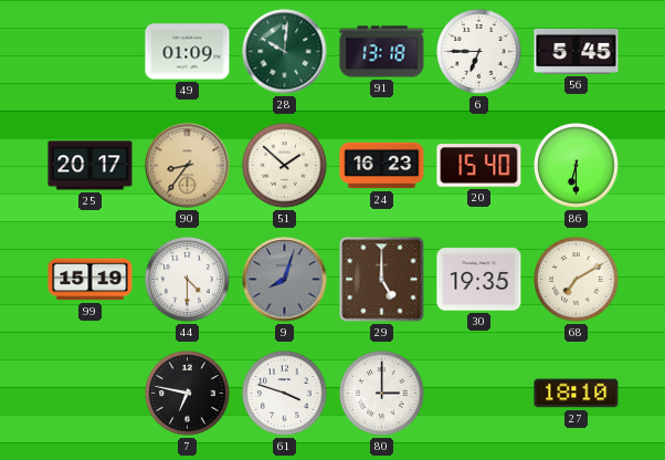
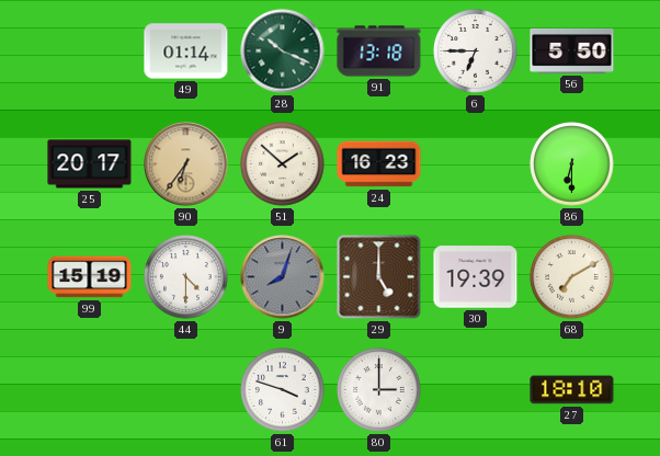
49: 01:09 -> 01:14
28: 10:01 -> 10:19
56: 5:45 -> 5:50
90: 8:36 -> 6:36
20: 15:40 -> none
30: 19:35 -> 19:39
7: 6:47 -> none
